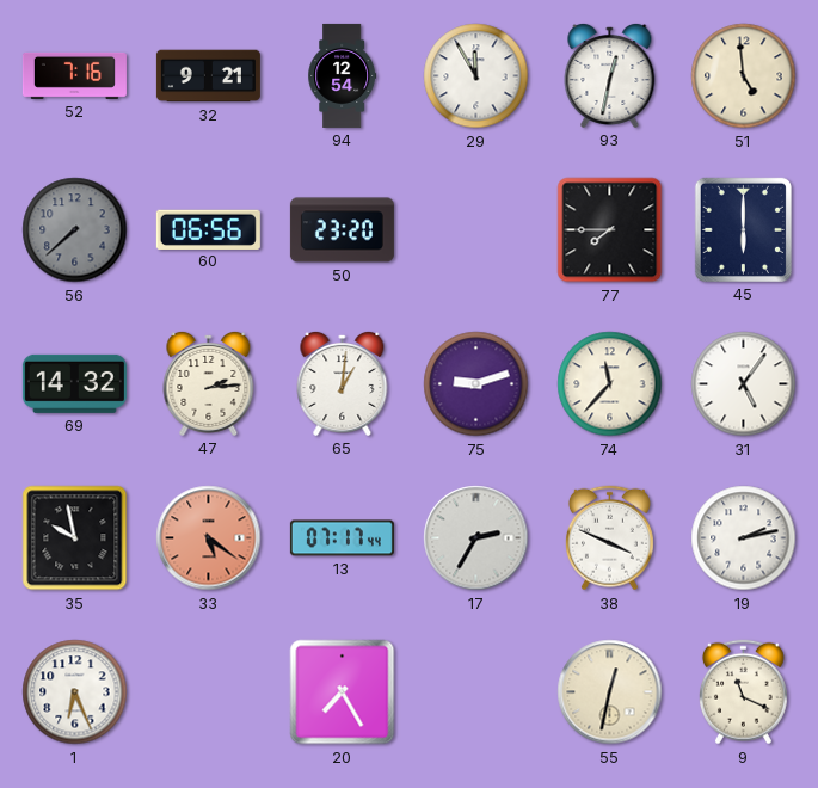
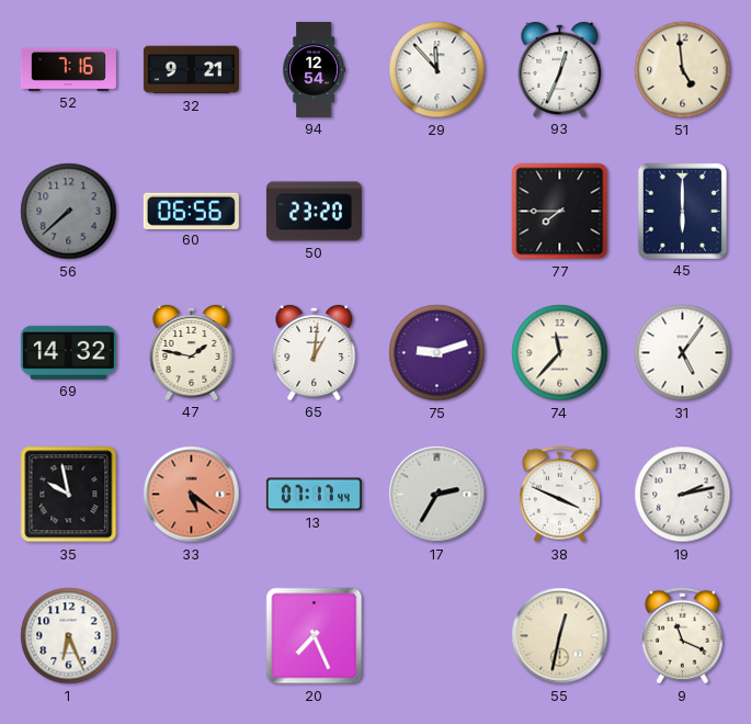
29: 11:55 -> 11:53
93: 12:32 -> 12:34
47: 2:14 -> 1:47
20: 7:25 -> 7:26
